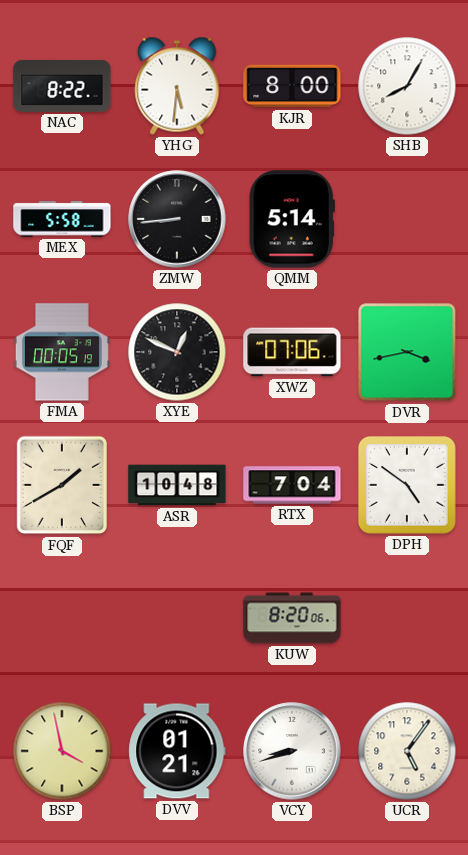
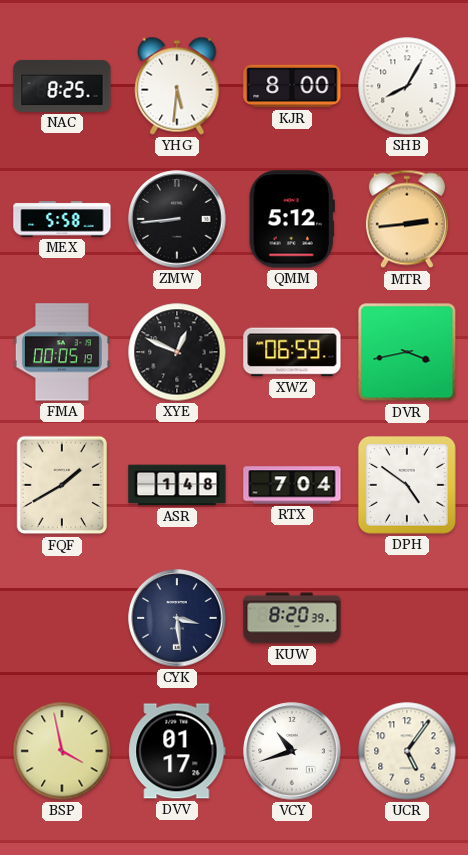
NAC: 8:22 -> 8:25
QMM: 5:14 -> 5:12
MTR: none -> 2:44
XWZ: 07:06 -> 06:59
ASR: 10:48 -> 1:48
CYK: none -> 3:29
KUW: 8:20:06 -> 8:20:39
DVV: 01:21 -> 01:17
VCY: 8:42 -> 10:42
